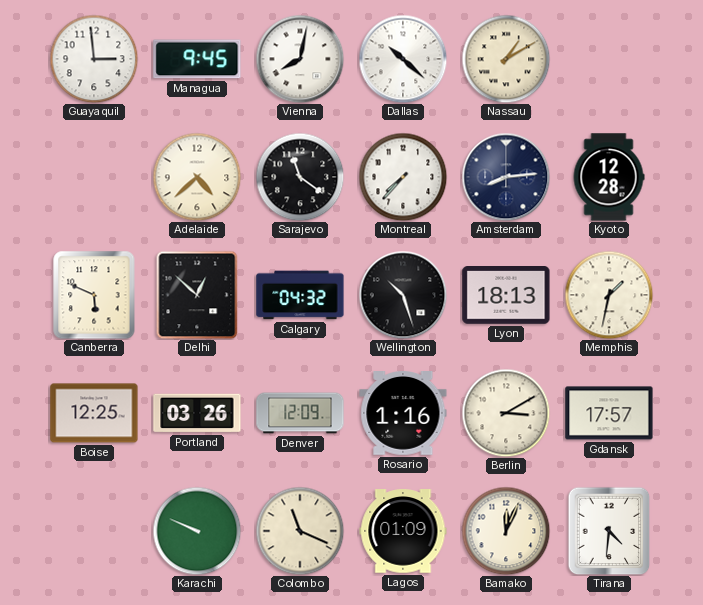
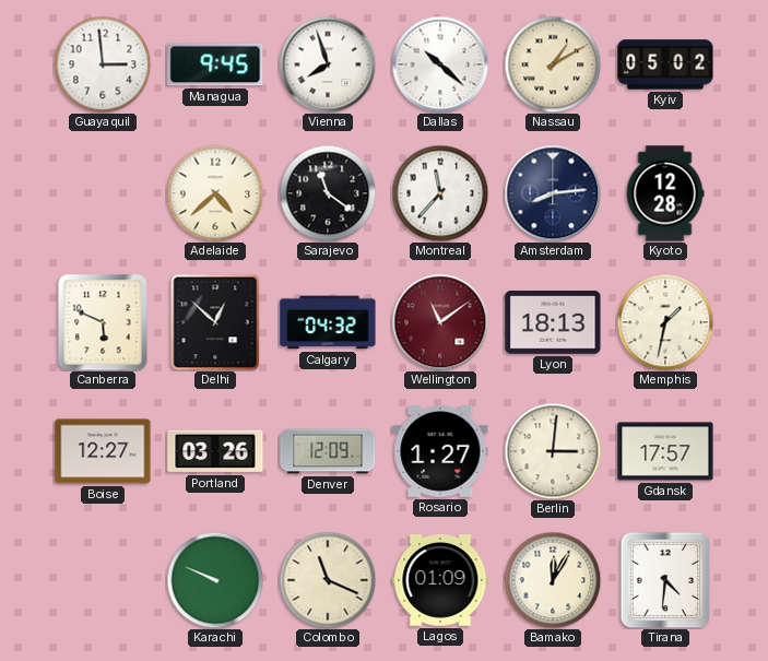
Vienna: 8:02 -> 7:57
Kyiv: none -> 05:02
Montreal: 7:37 -> 11:37
Wellington: 10:27 -> 11:09
Wellington dial: black -> burgundy
Boise: 12:25 -> 12:27
Rosario: 1:16 -> 1:27
Berlin: 3:10 -> 3:01
Bamako: 12:04 -> 12:05
